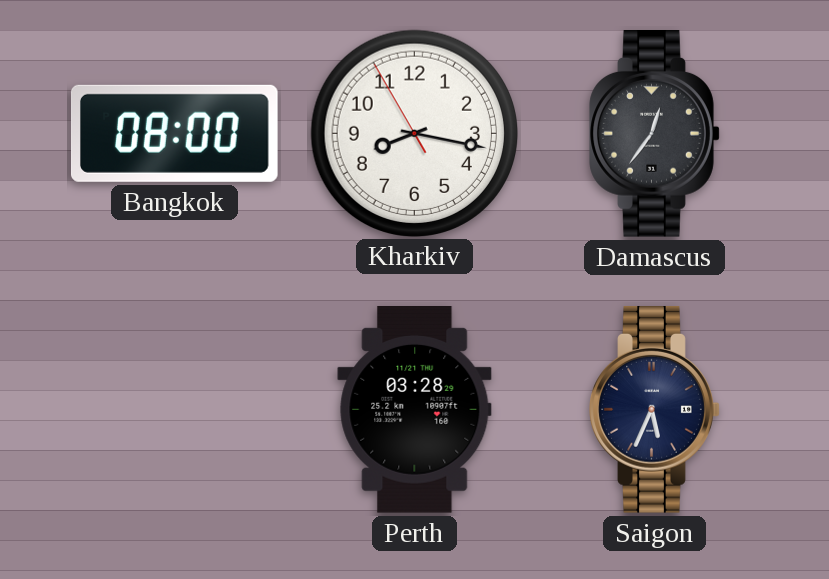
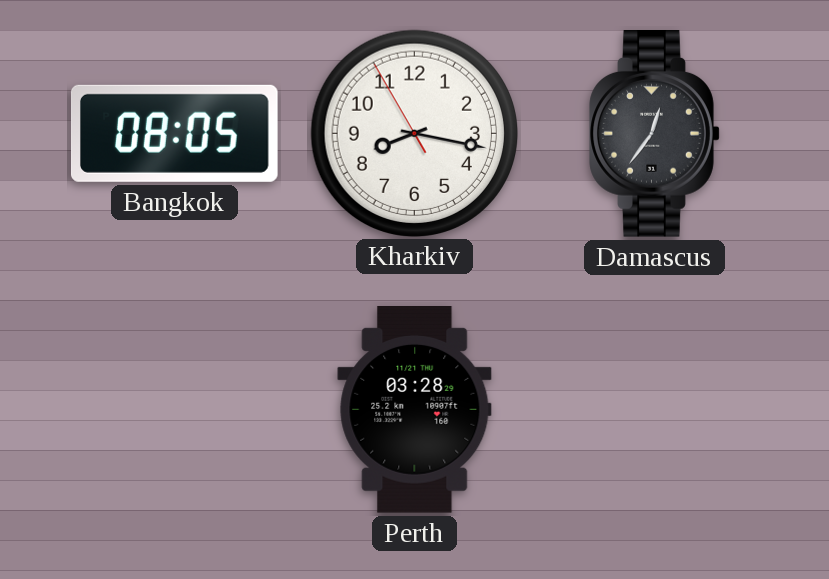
Bangkok: 08:00 -> 08:05
Saigon: 5:34 -> none
